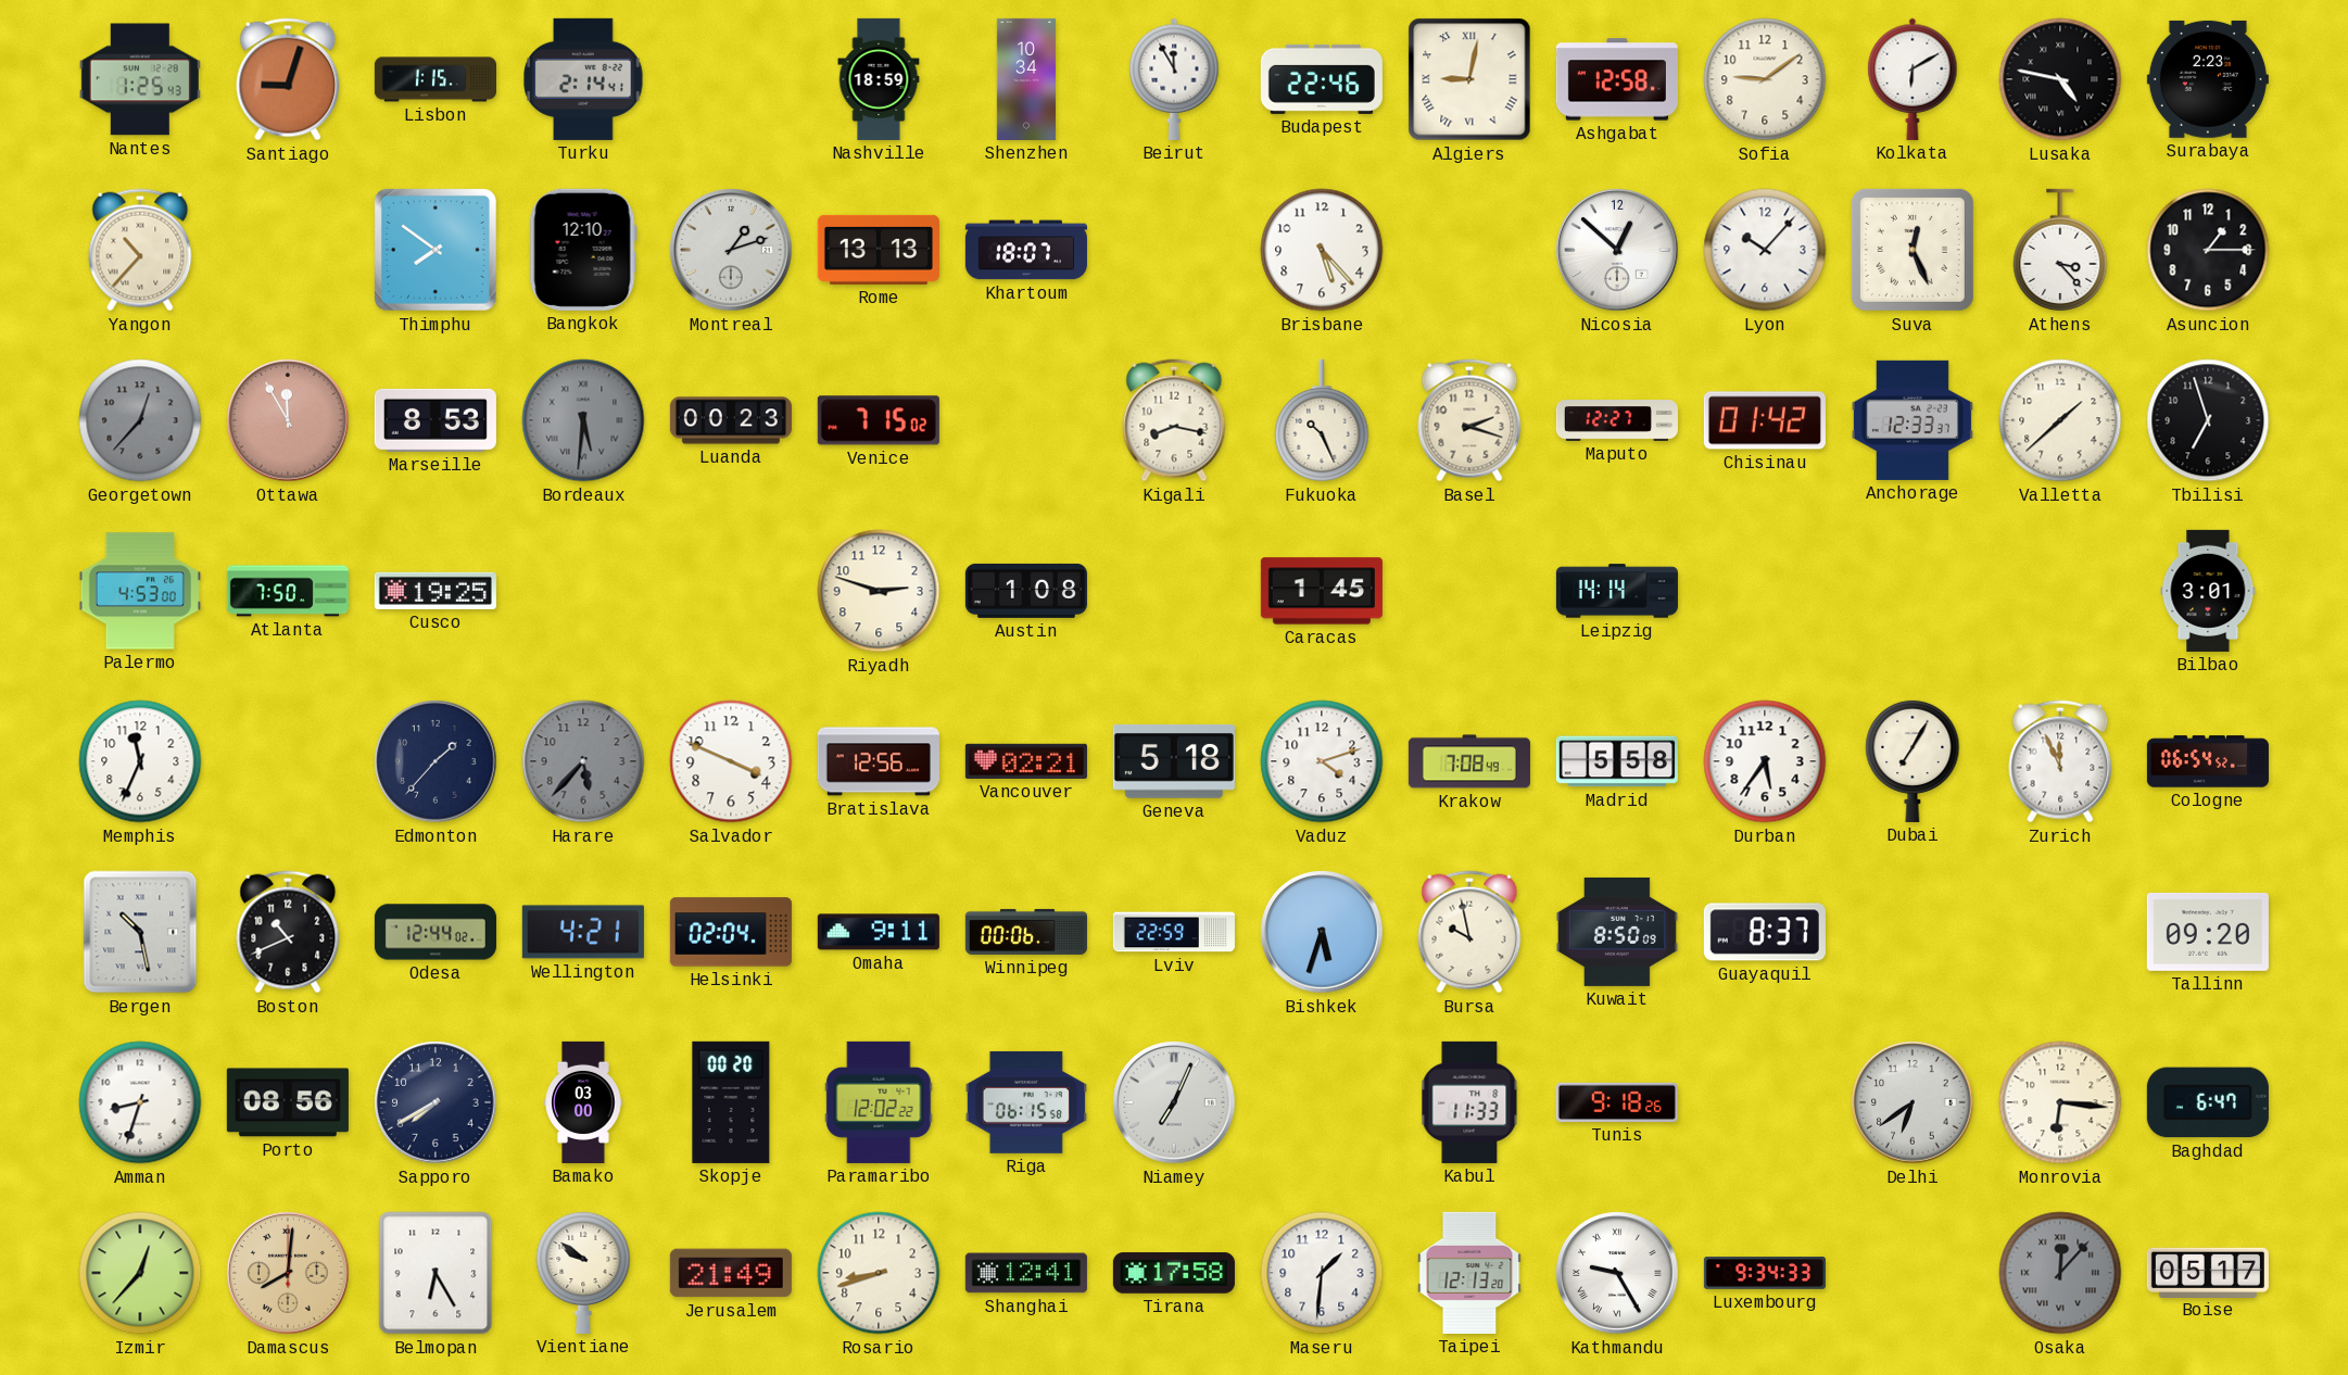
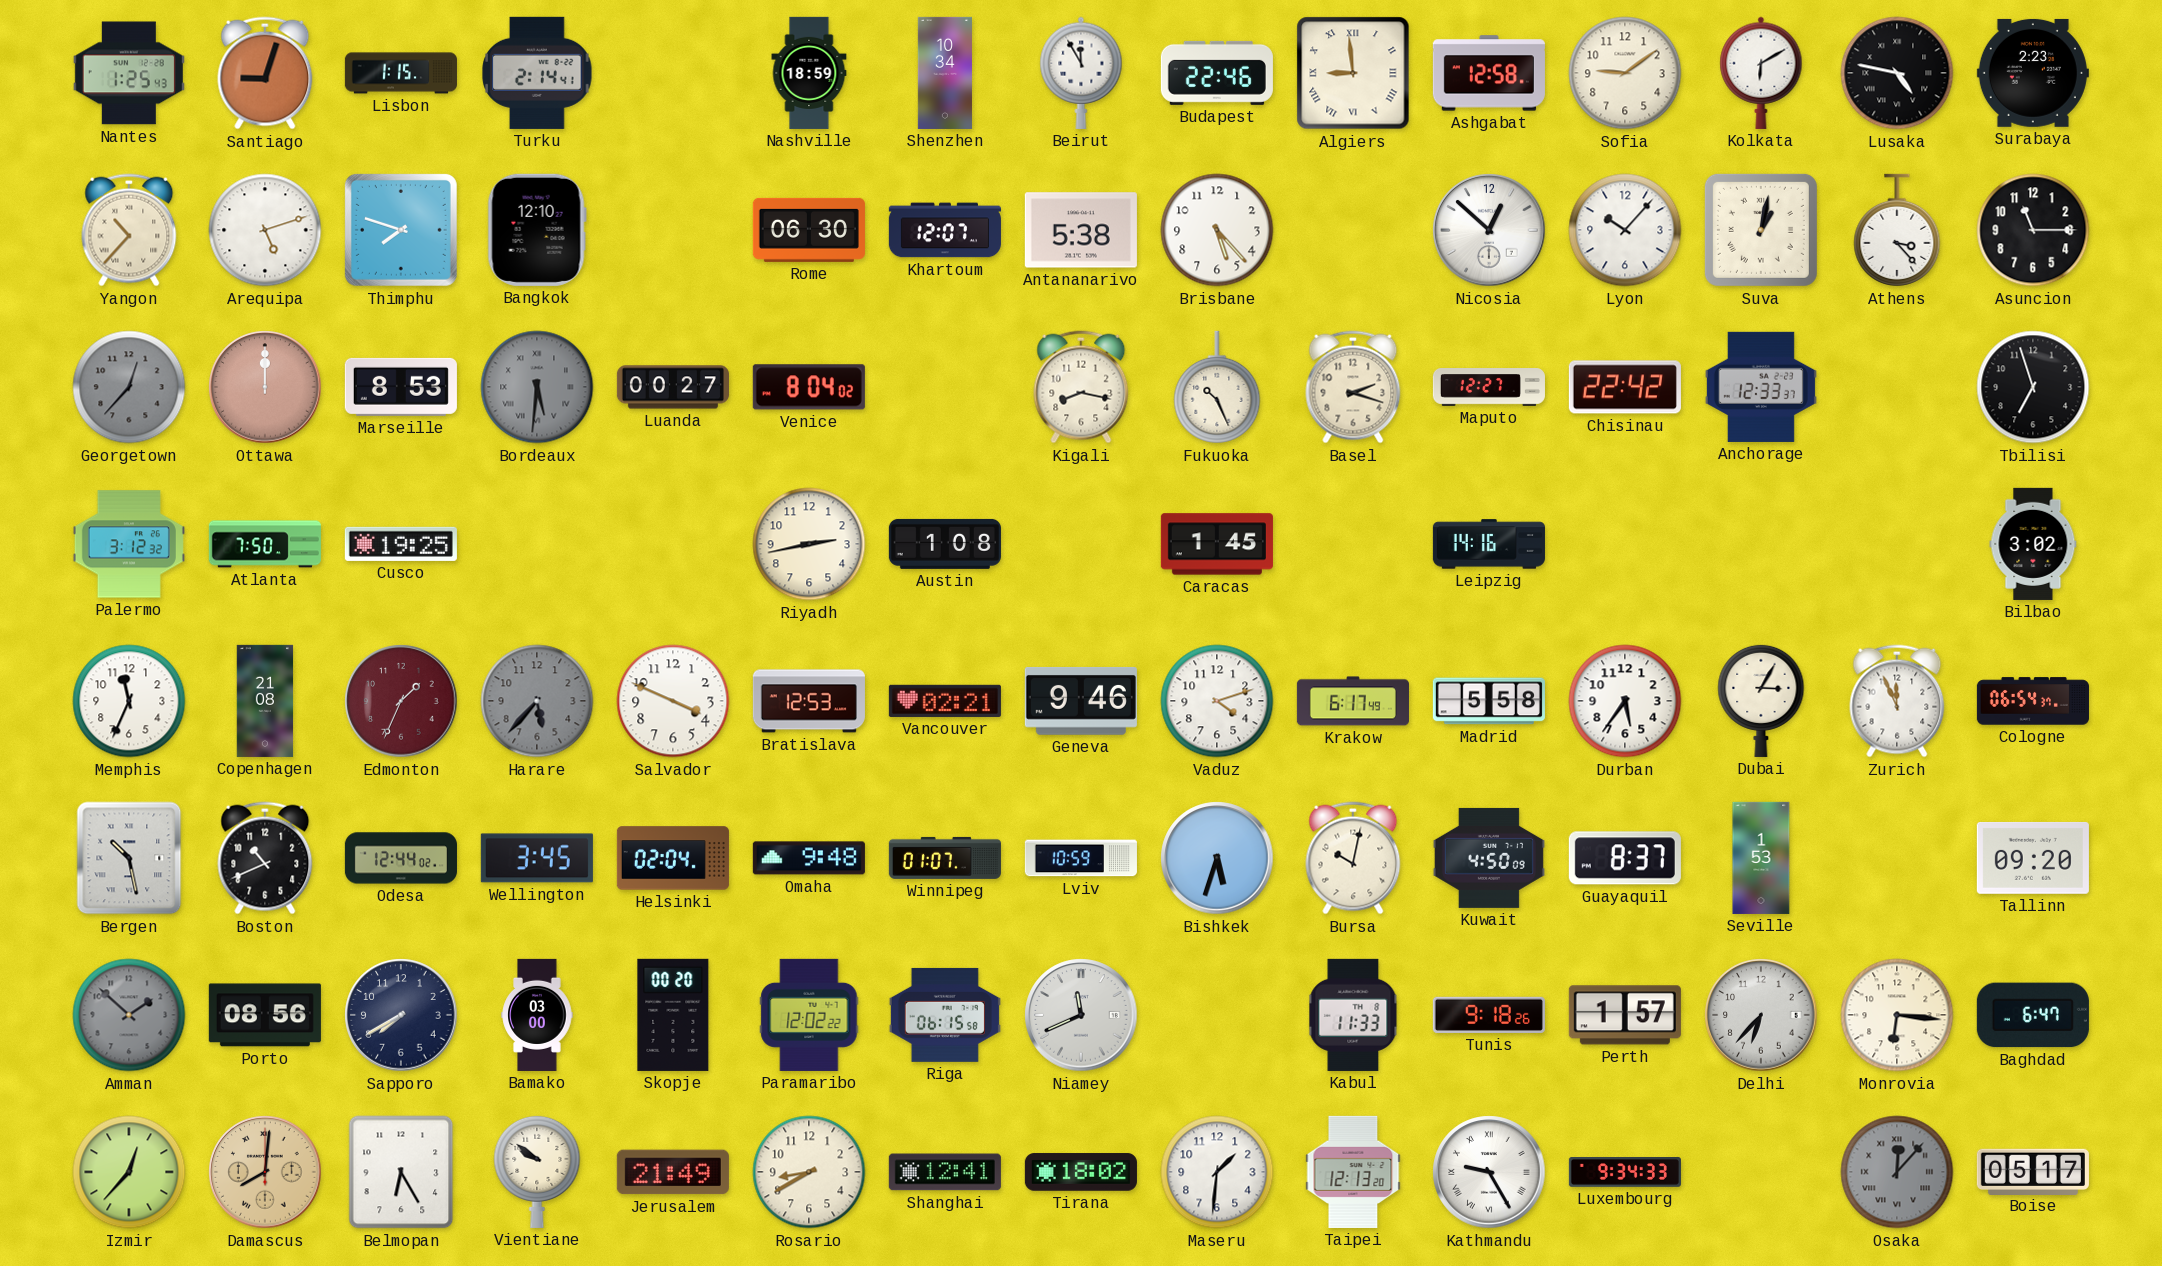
Algiers: 9:02 -> 8:59
Arequipa: none -> 5:12
Thimphu: 7:51 -> 7:48
Montreal: 1:12 -> none
Rome: 13:13 -> 06:30
Khartoum: 18:07 -> 12:07
Antananarivo: none -> 5:38
Suva: 12:26 -> 1:02
Asuncion: 1:15 -> 11:15
Ottawa: 11:55 -> 12:00
Luanda: 00:23 -> 00:27
Venice: 7:15 -> 8:04
Chisinau: 01:42 -> 22:42
Valletta: 1:38 -> none
Palermo: 4:53 -> 3:12
Riyadh: 2:48 -> 2:43
Leipzig: 14:14 -> 14:16
Bilbao: 3:01 -> 3:02
Copenhagen: none -> 21:08
Edmonton: 1:37 -> 1:34
Edmonton dial: navy -> burgundy
Bratislava: 12:56 -> 12:53
Geneva: 5:18 -> 9:46
Krakow: 7:08 -> 6:17
Dubai: 7:05 -> 3:05
Cologne: 06:54:52 -> 06:54:37
Wellington: 4:21 -> 3:45
Omaha: 9:11 -> 9:48
Winnipeg: 00:06 -> 01:07
Lviv: 22:59 -> 10:59
Bursa: 9:58 -> 10:02
Kuwait: 8:50 -> 4:50
Seville: none -> 1:53
Amman: 8:33 -> 1:52
Amman dial: white -> grey
Niamey: 7:04 -> 11:41
Perth: none -> 1:57
Delhi: 6:39 -> 6:37
Rosario: 8:42 -> 8:40
Tirana: 17:58 -> 18:02
